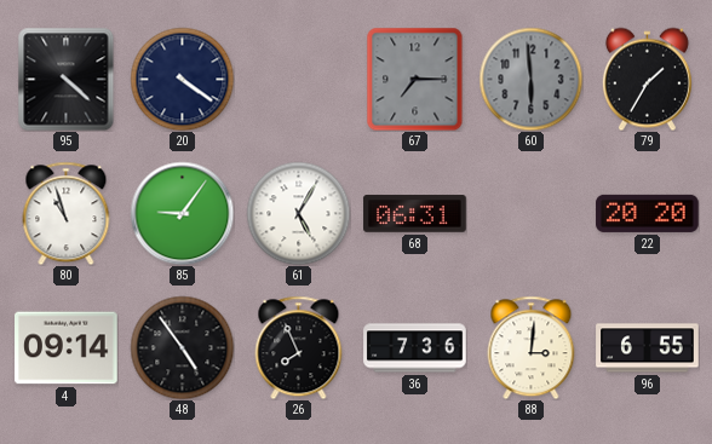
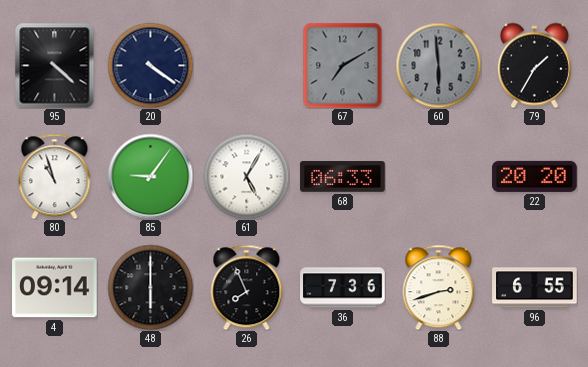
67: 7:15 -> 7:10
68: 06:31 -> 06:33
48: 4:54 -> 6:00
88: 3:01 -> 2:42
